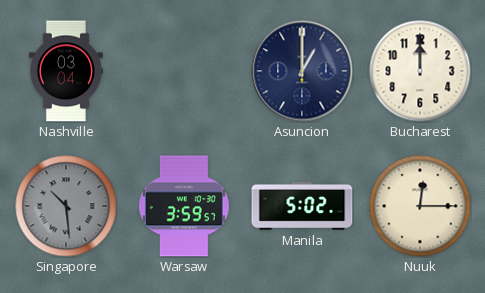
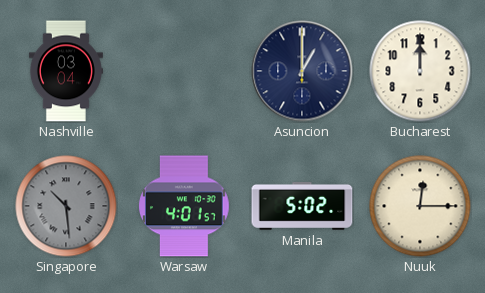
Warsaw: 3:59 -> 4:01
